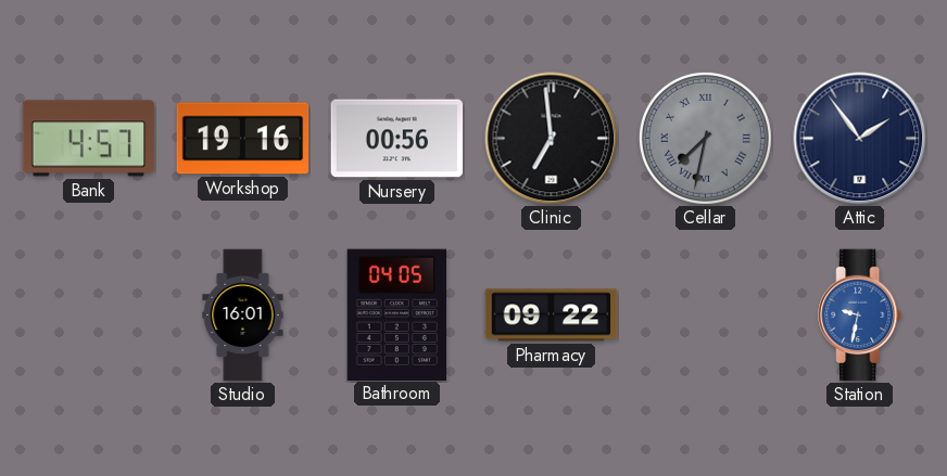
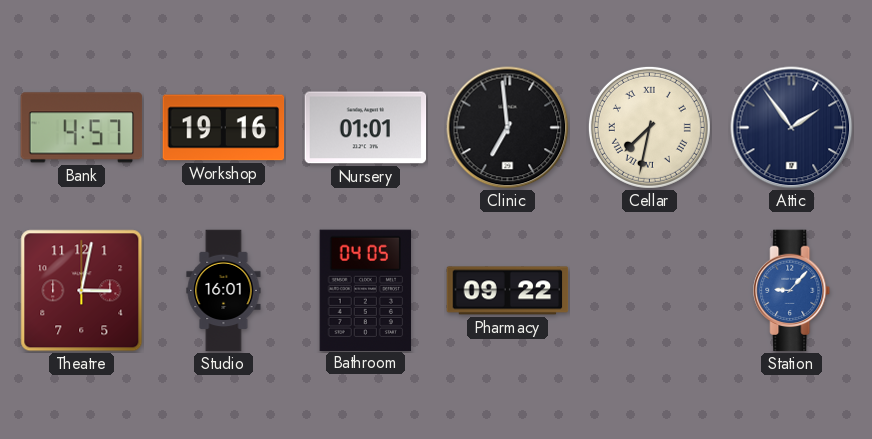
Nursery: 00:56 -> 01:01
Cellar dial: grey -> cream
Theatre: none -> 3:02
Station: 9:32 -> 9:07
